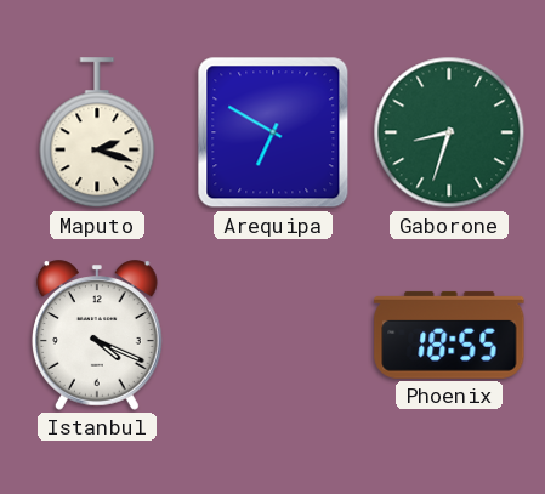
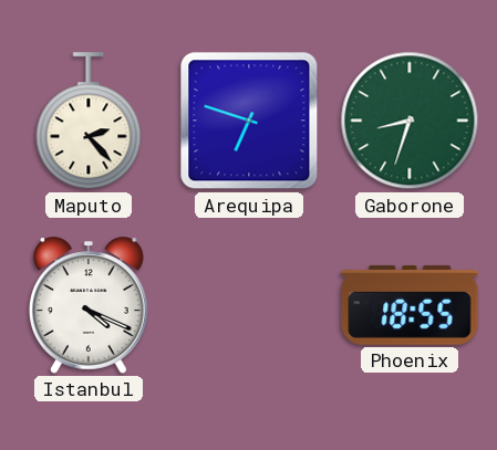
Maputo: 2:18 -> 2:23
Arequipa: 6:50 -> 6:48
